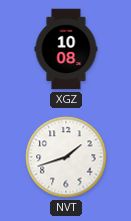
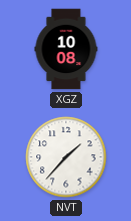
NVT: 1:42 -> 1:37
